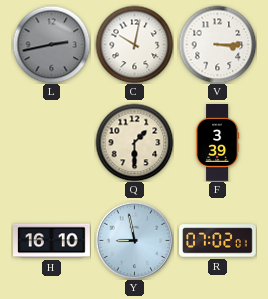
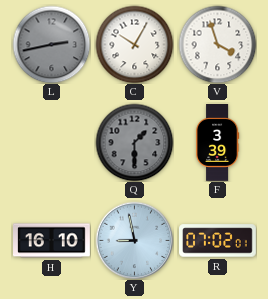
C: 10:02 -> 10:05
V: 3:15 -> 3:57
Q dial: cream -> grey
